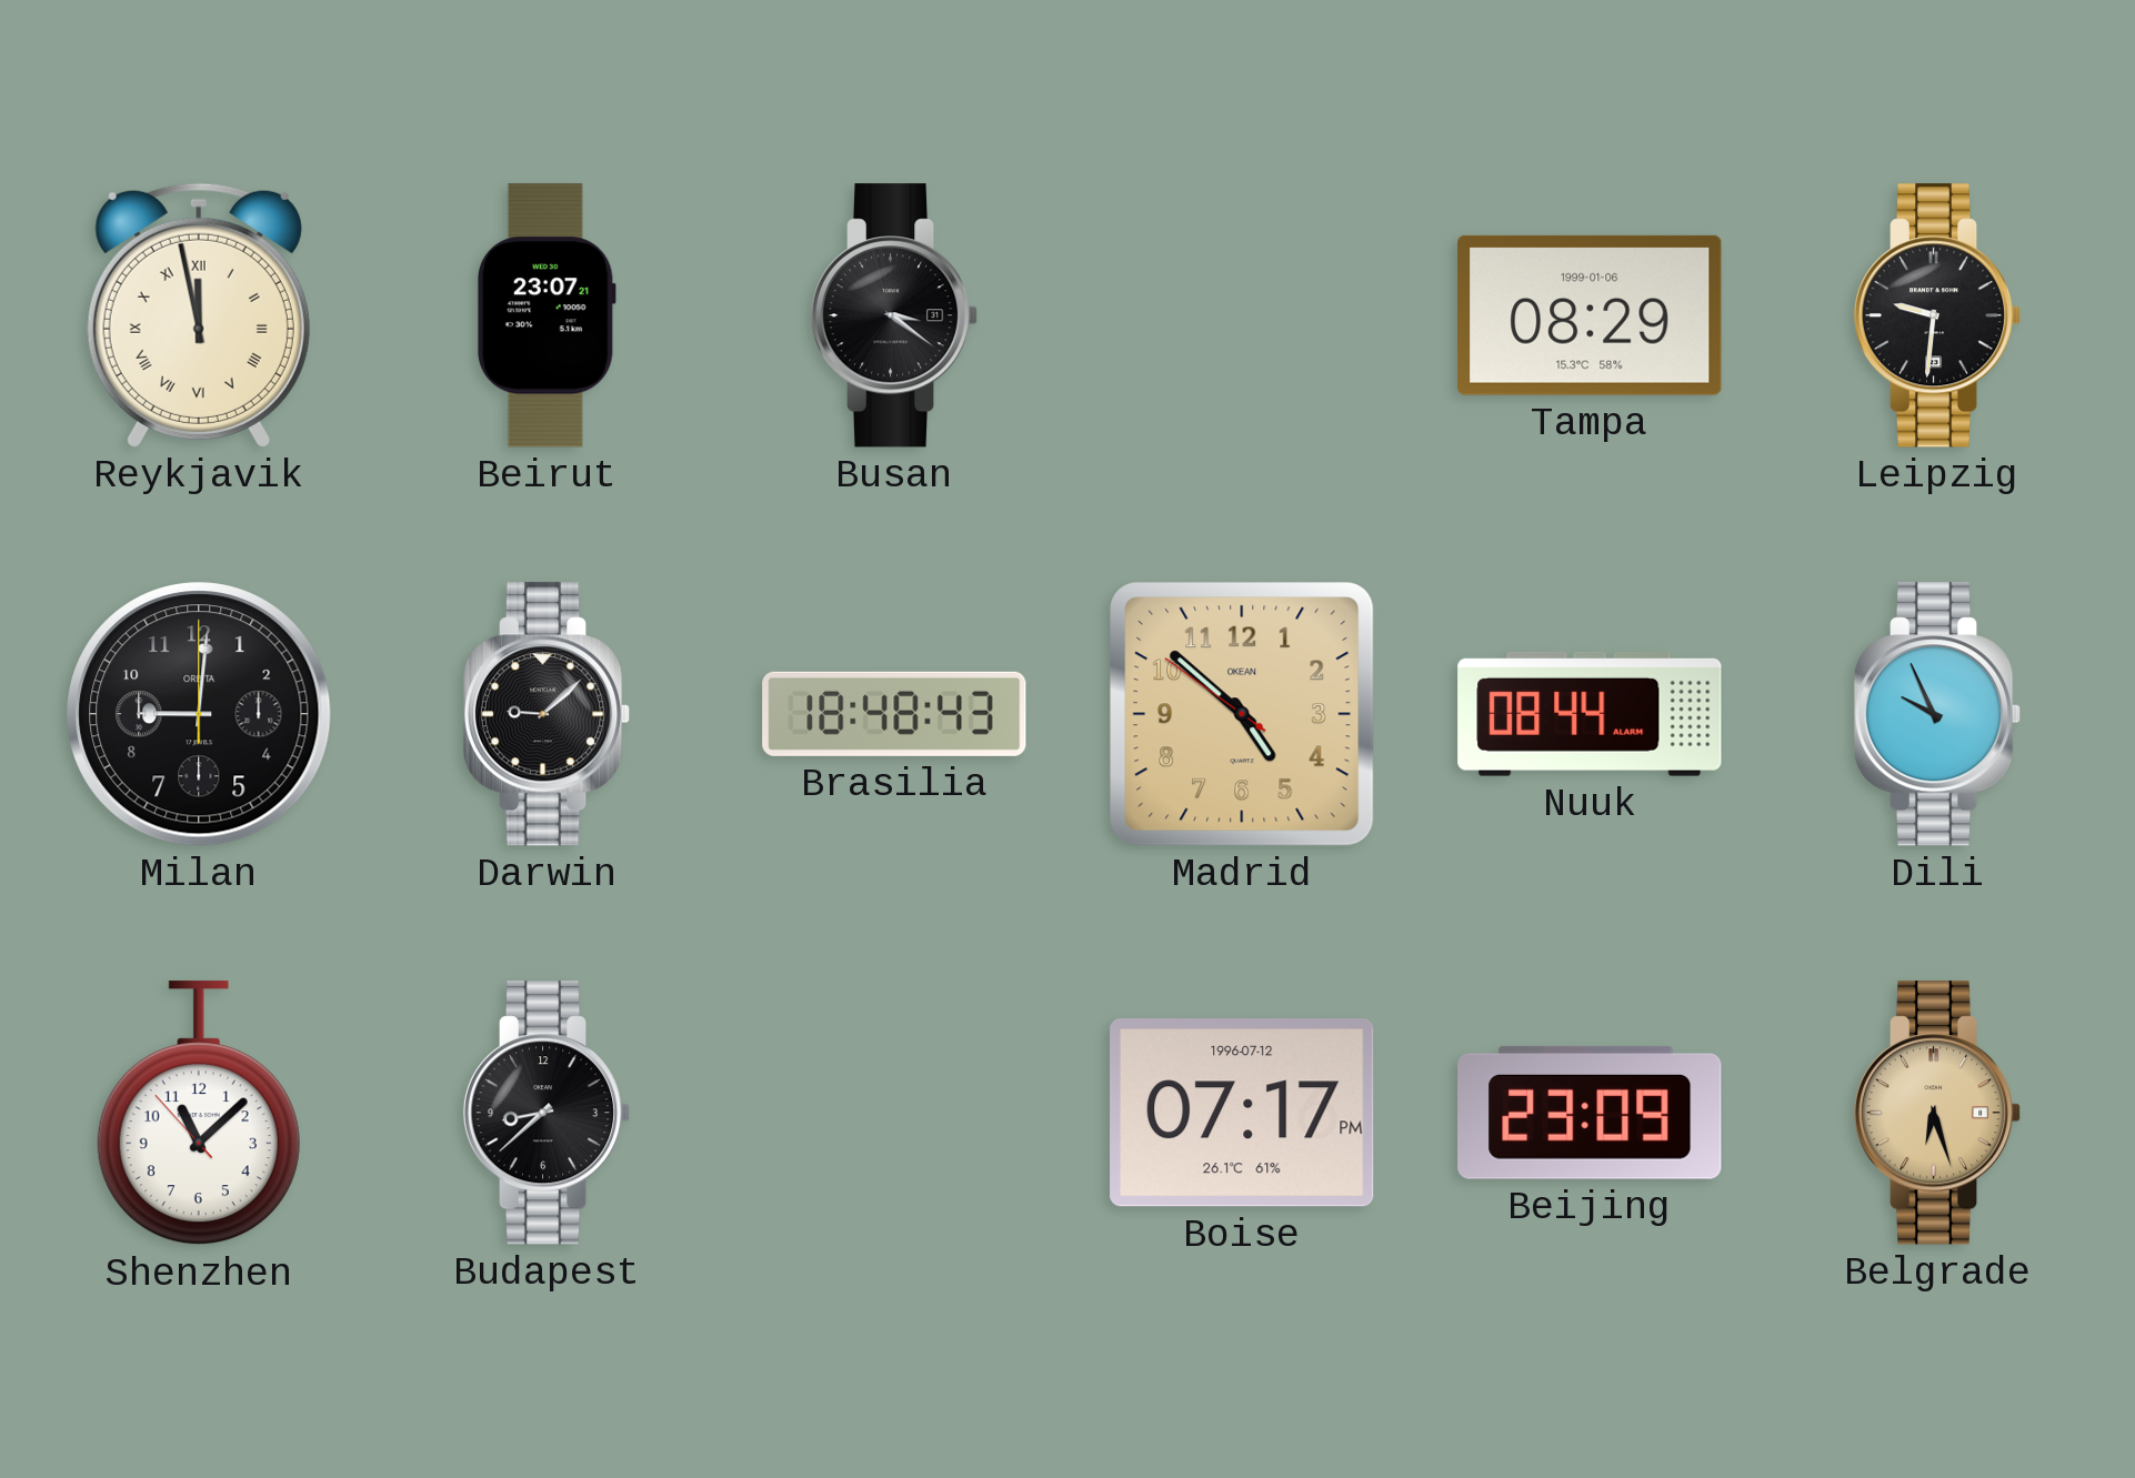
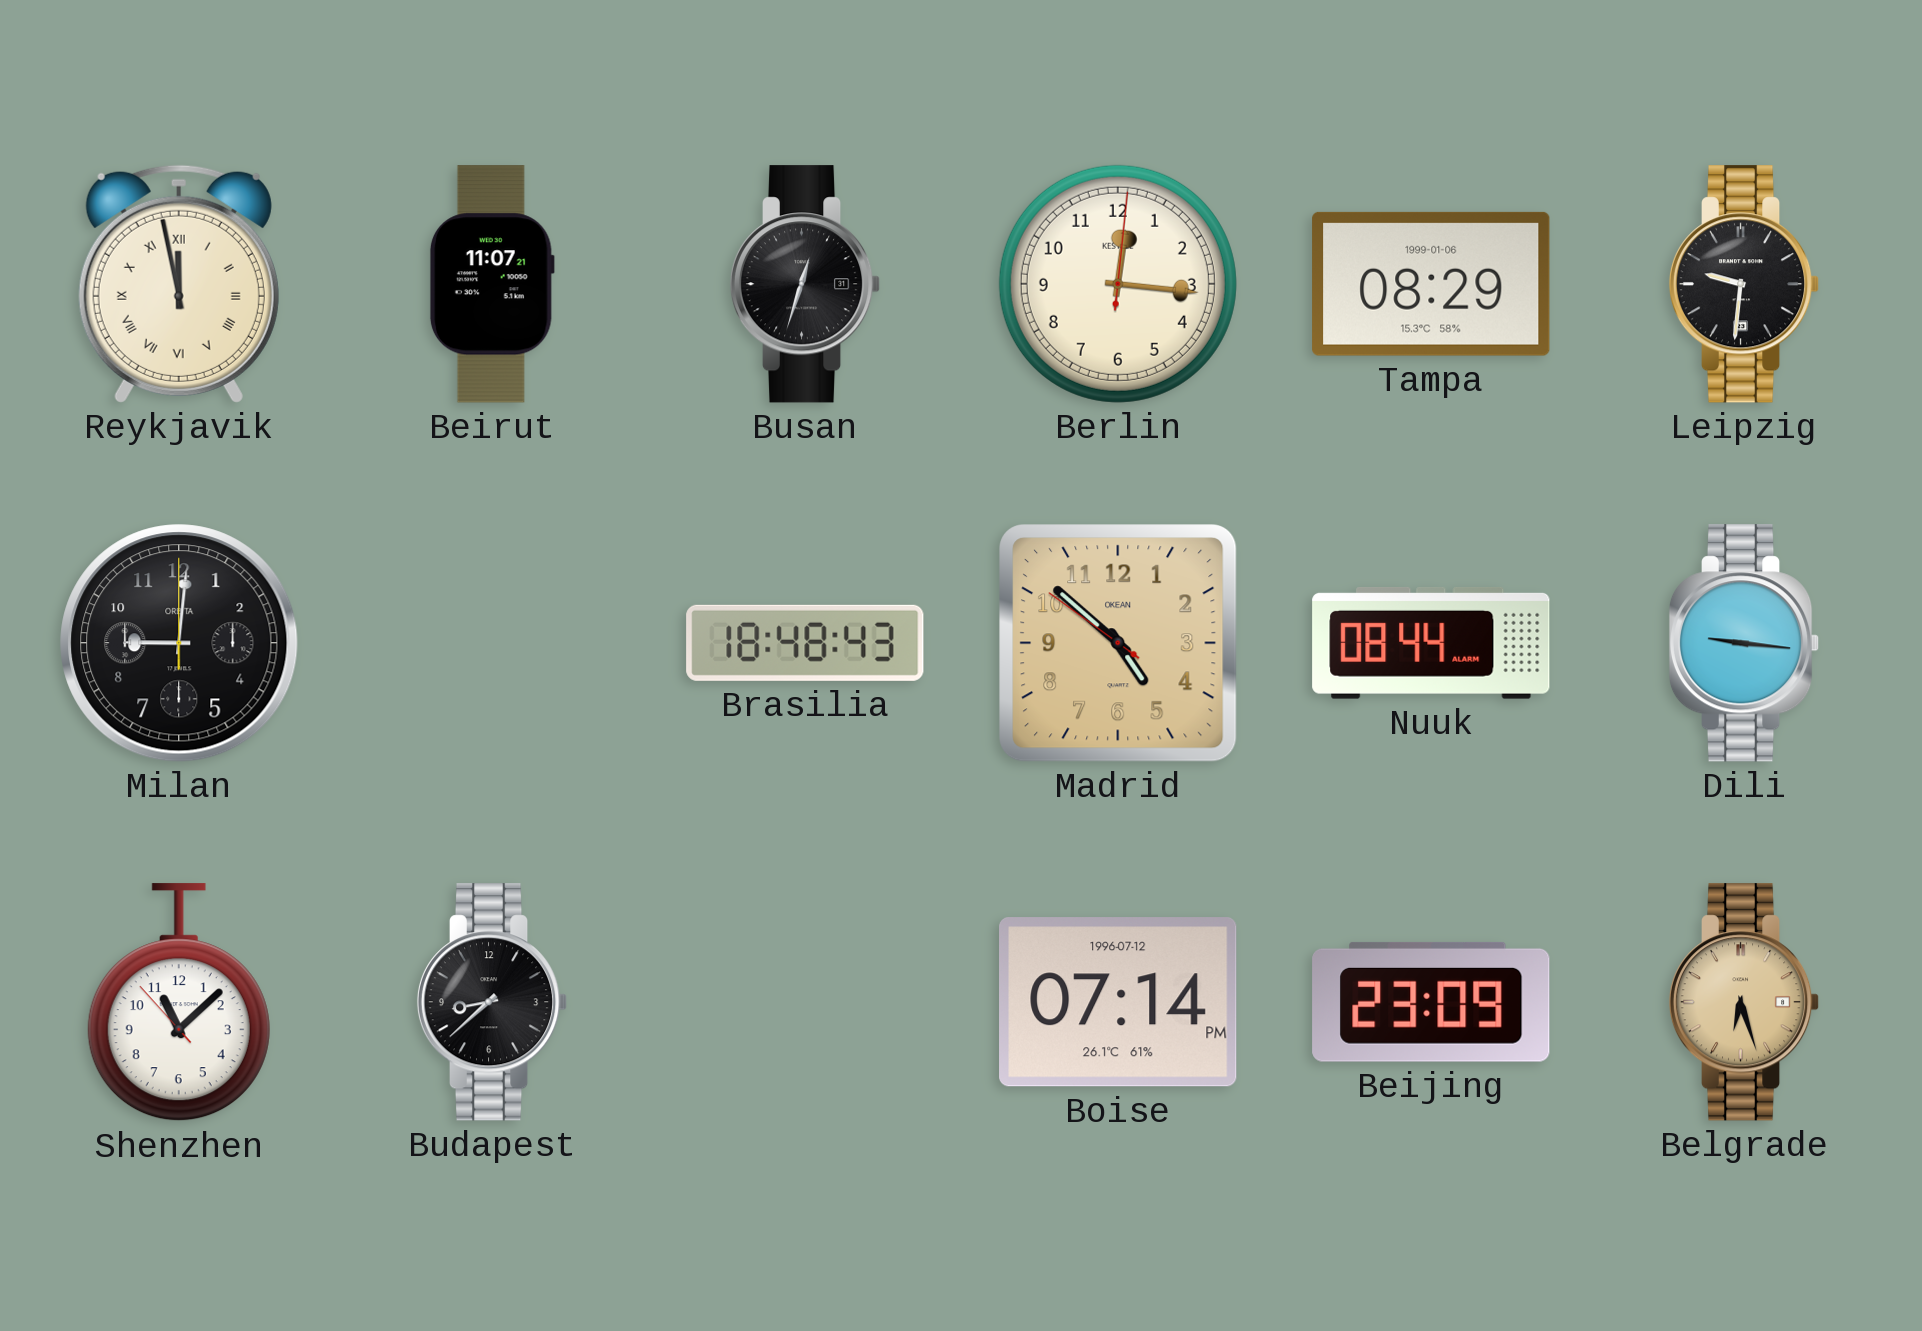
Beirut: 23:07 -> 11:07
Busan: 3:21 -> 12:33
Berlin: none -> 12:16
Darwin: 9:08 -> none
Dili: 9:56 -> 9:16
Boise: 07:17 -> 07:14
